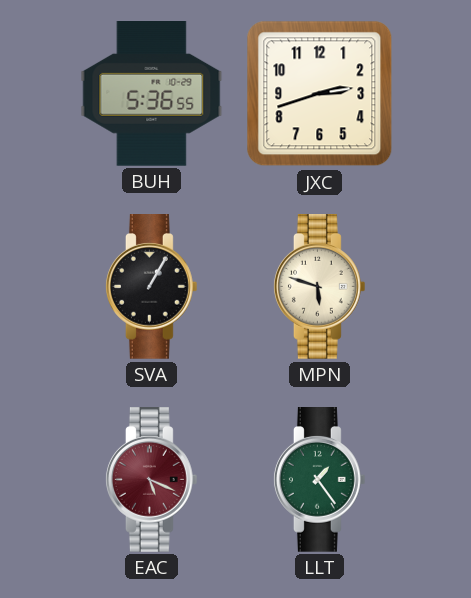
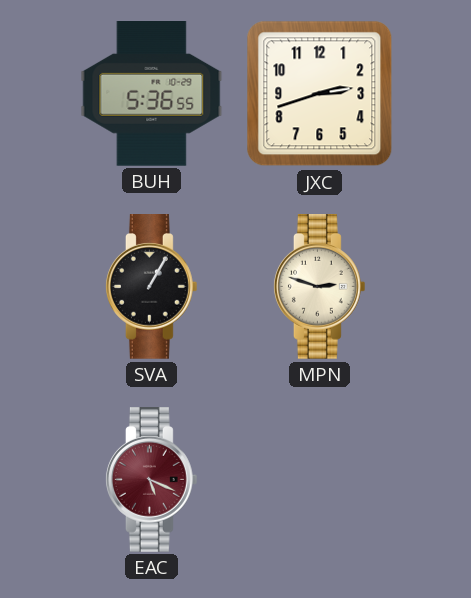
MPN: 5:48 -> 2:48
LLT: 1:24 -> none
